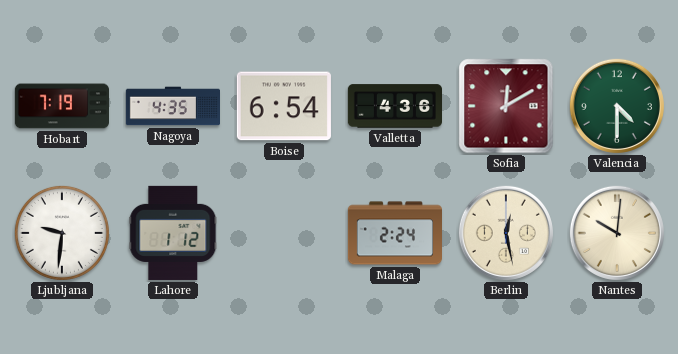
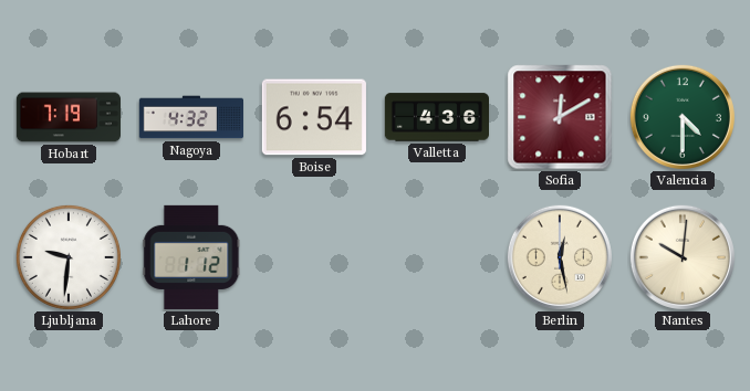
Nagoya: 4:35 -> 4:32
Malaga: 2:24 -> none
